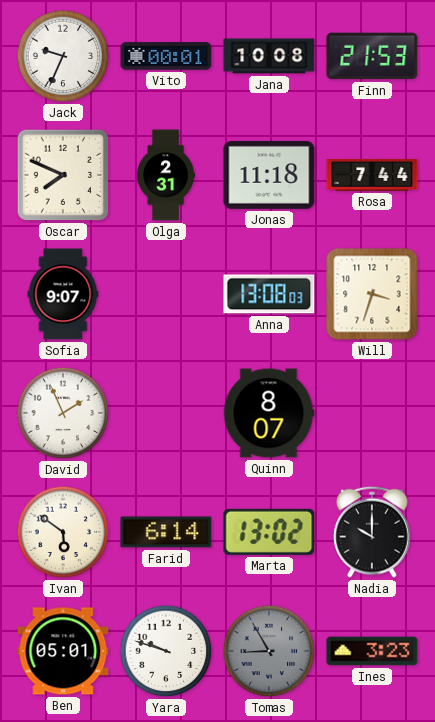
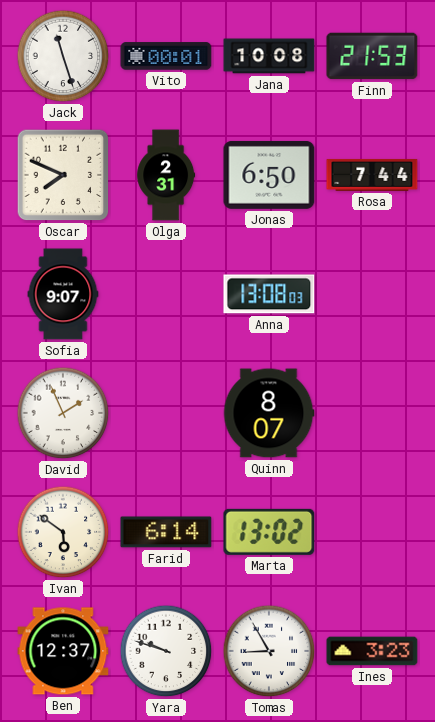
Jack: 9:34 -> 11:27
Jonas: 11:18 -> 6:50
Will: 3:33 -> none
Nadia: 10:00 -> none
Ben: 05:01 -> 12:37
Tomas dial: grey -> white
